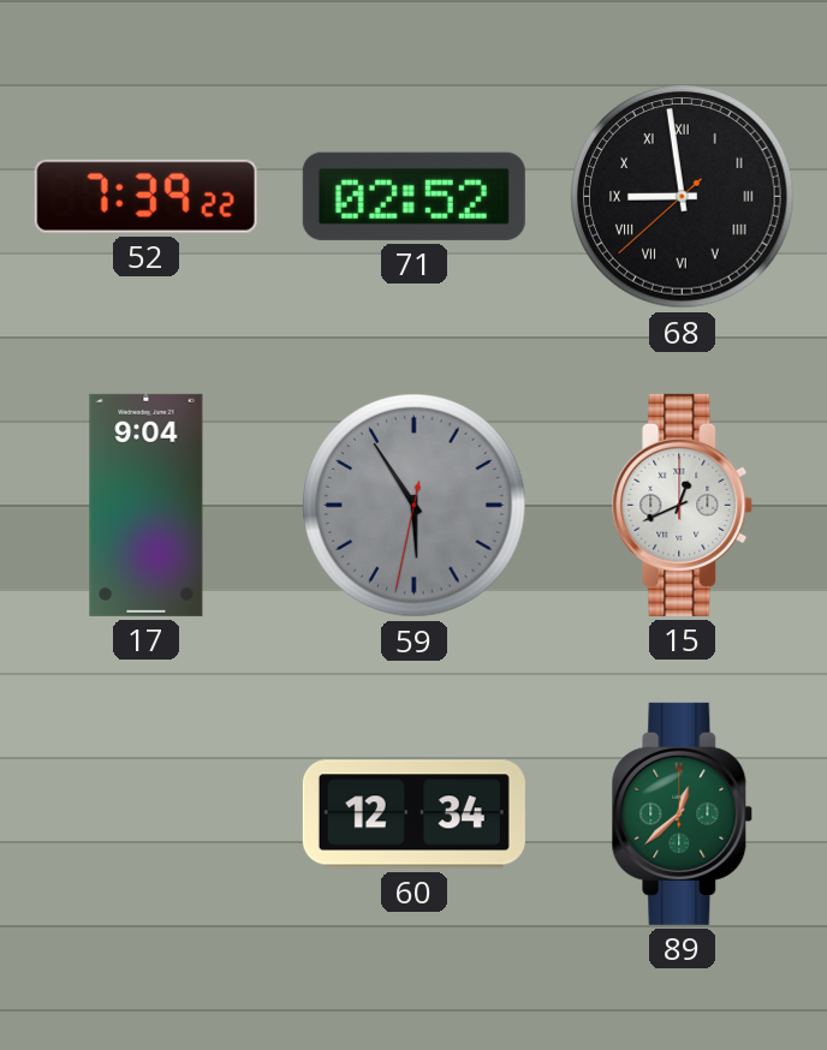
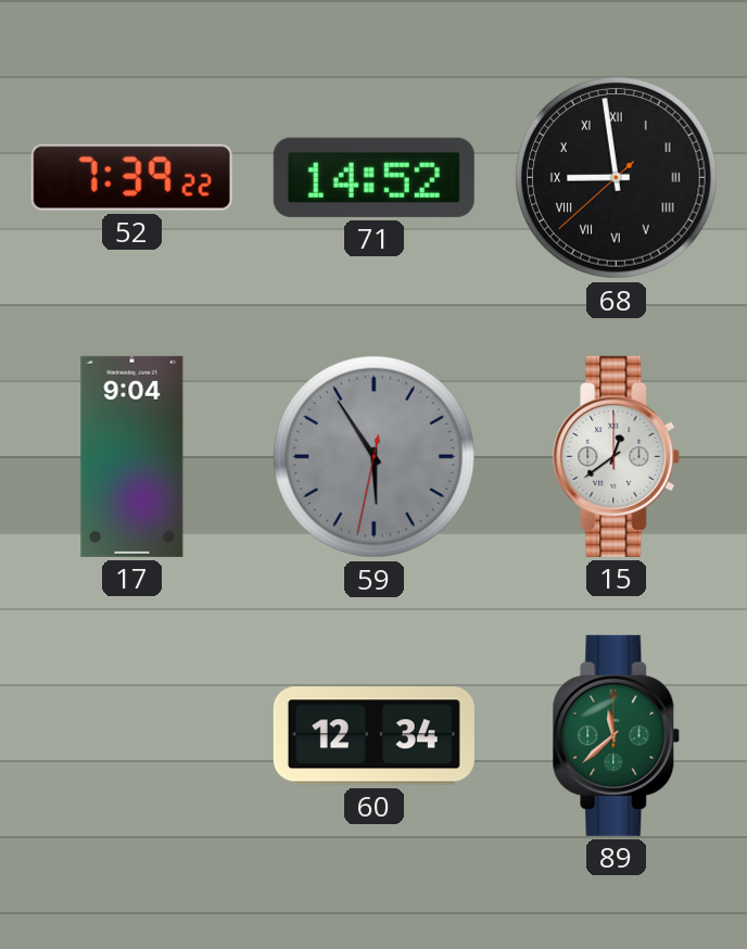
71: 02:52 -> 14:52
15: 12:41 -> 12:39
89: 12:38 -> 11:38
